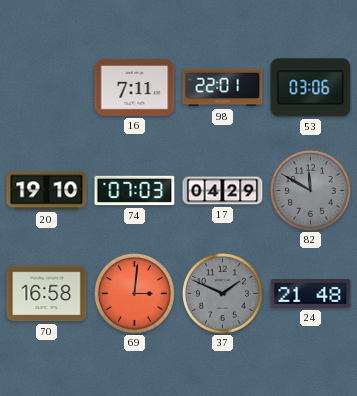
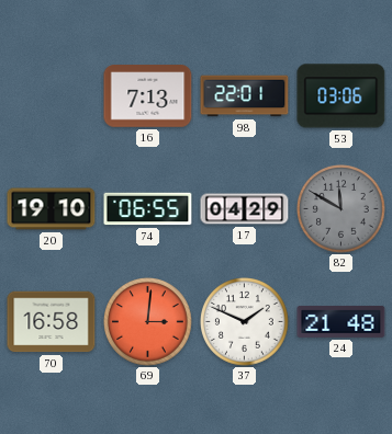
16: 7:11 -> 7:13
74: 07:03 -> 06:55
37 dial: grey -> white
